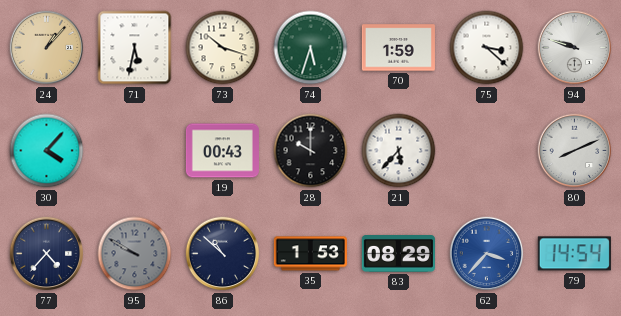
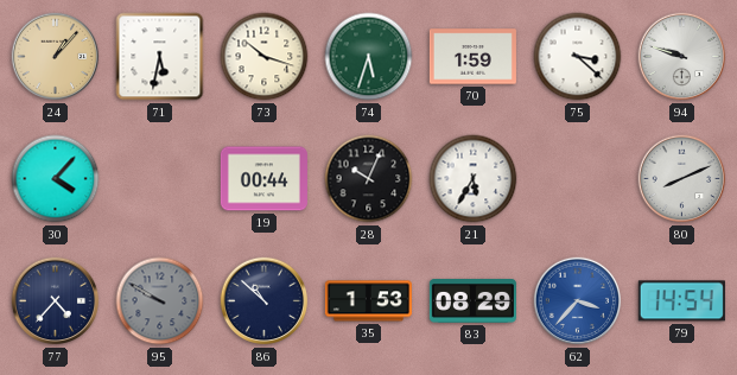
19: 00:43 -> 00:44
28: 10:00 -> 10:04
21: 5:37 -> 5:35
